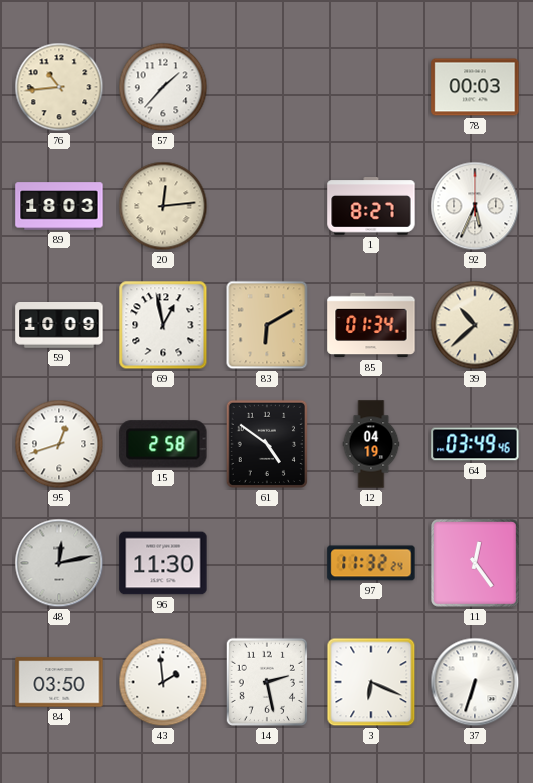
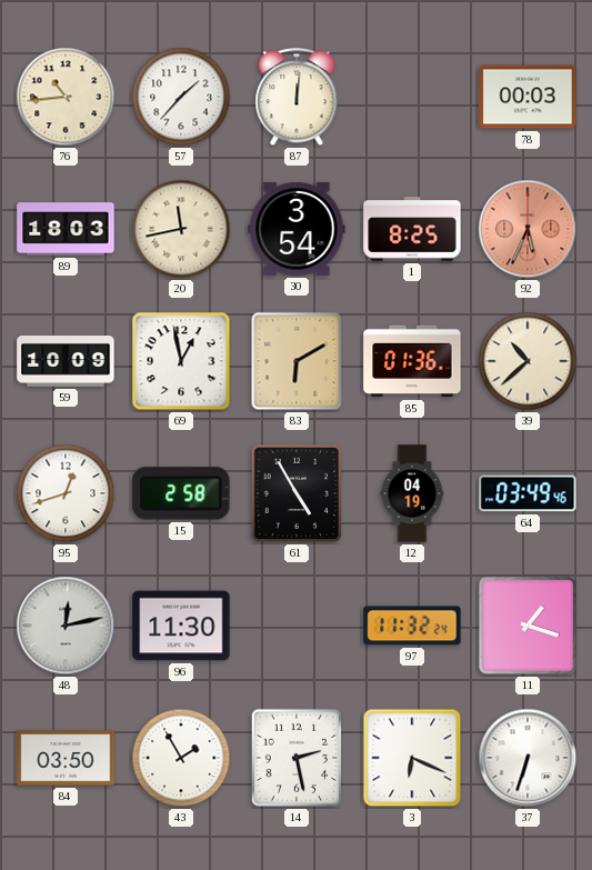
87: none -> 12:01
20: 12:14 -> 11:43
30: none -> 3:54
1: 8:27 -> 8:25
92 dial: white -> salmon
85: 01:34 -> 01:36
61: 4:51 -> 4:55
11: 12:24 -> 1:18
43: 1:59 -> 1:55
